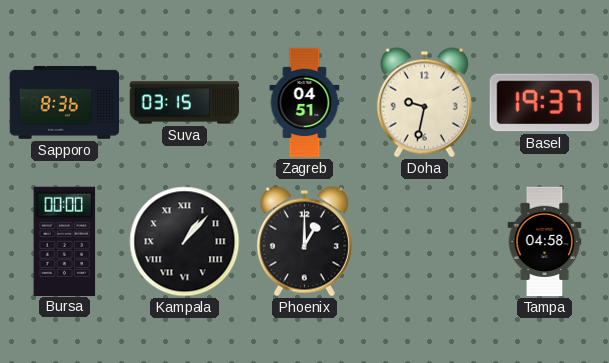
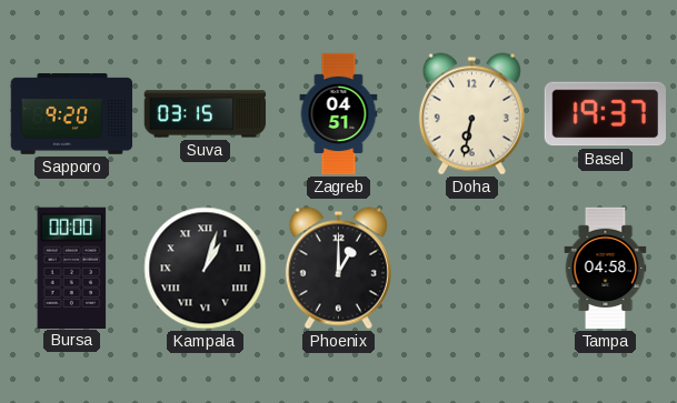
Sapporo: 8:36 -> 9:20
Doha: 9:32 -> 6:32
Kampala: 1:07 -> 1:03
